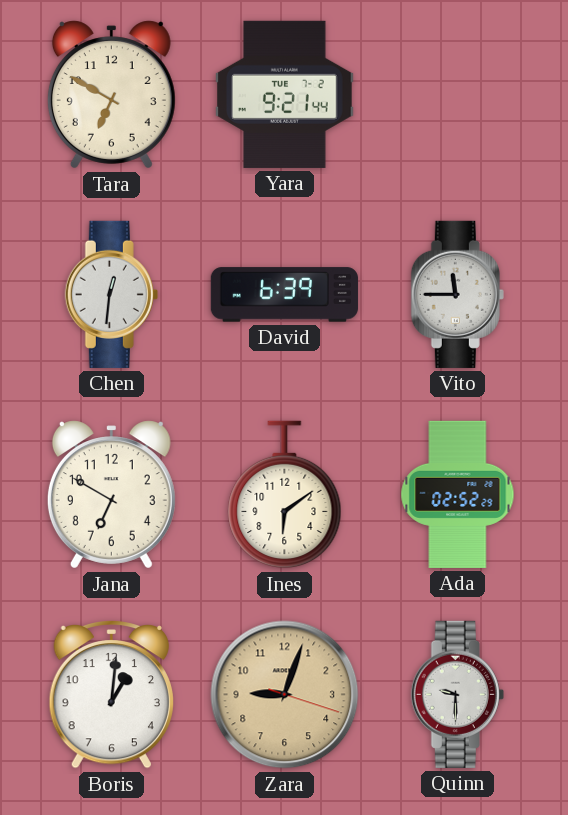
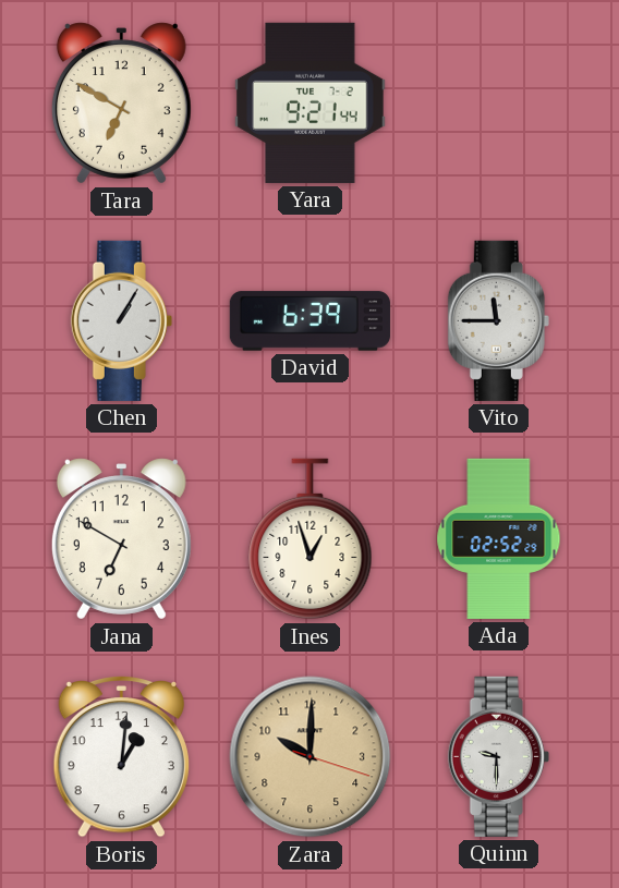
Chen: 12:31 -> 1:05
Ines: 6:09 -> 12:57
Zara: 9:03 -> 10:00
